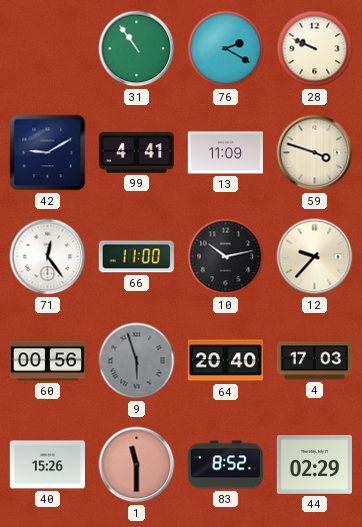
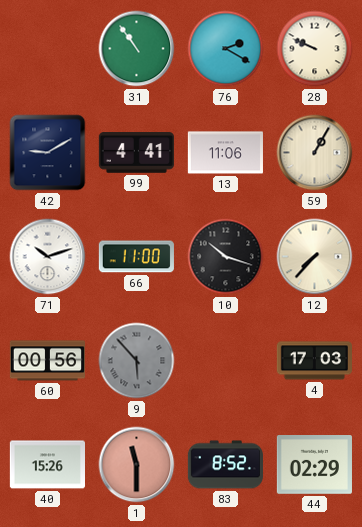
13: 11:09 -> 11:06
59: 3:48 -> 1:05
71: 12:24 -> 10:12
10: 10:13 -> 10:18
12: 9:37 -> 7:37
9: 5:57 -> 5:53
64: 20:40 -> none
